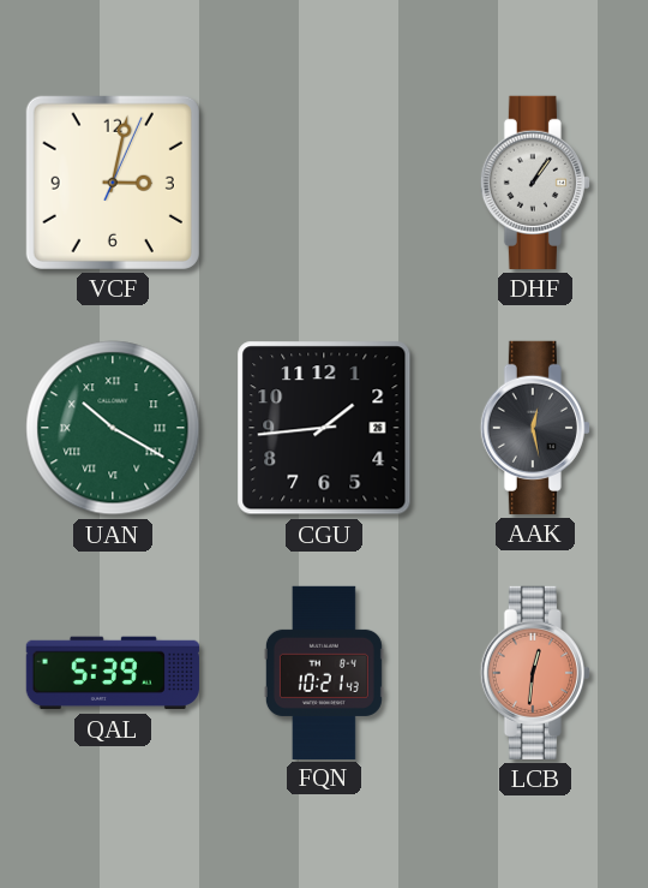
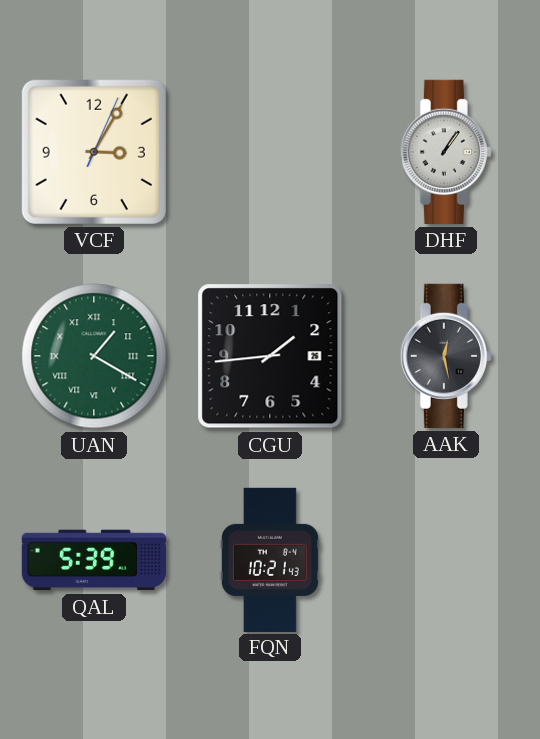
VCF: 3:02 -> 3:05
UAN: 10:20 -> 1:20
LCB: 12:31 -> none
